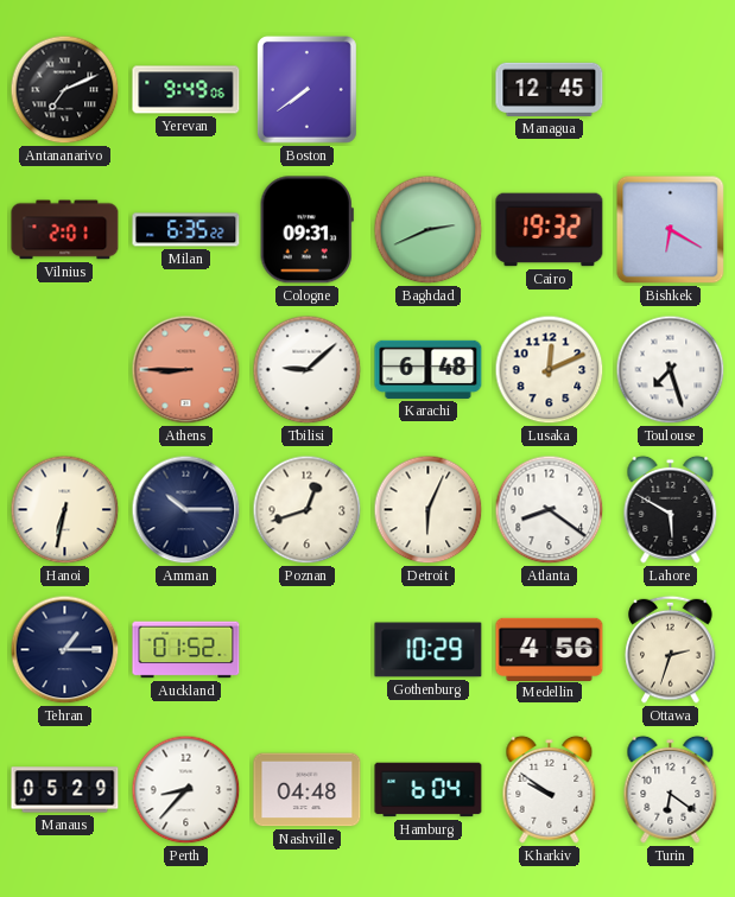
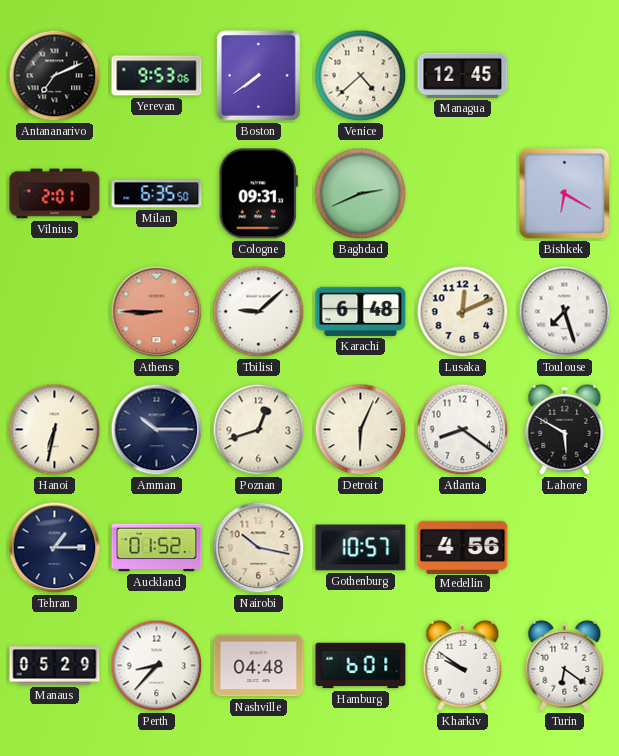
Yerevan: 9:49 -> 9:53
Venice: none -> 4:38
Milan: 6:35:22 -> 6:35:50
Cairo: 19:32 -> none
Nairobi: none -> 10:17
Gothenburg: 10:29 -> 10:57
Ottawa: 2:33 -> none
Hamburg: 6:04 -> 6:01
